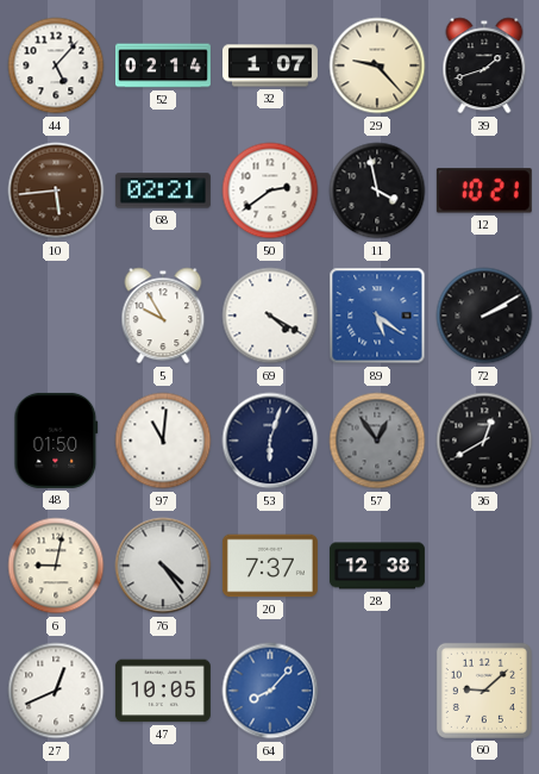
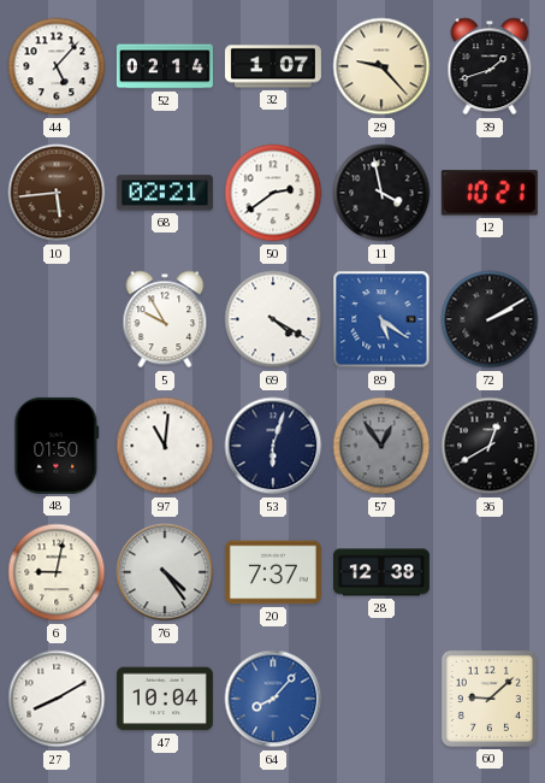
27: 12:41 -> 8:10
47: 10:05 -> 10:04
